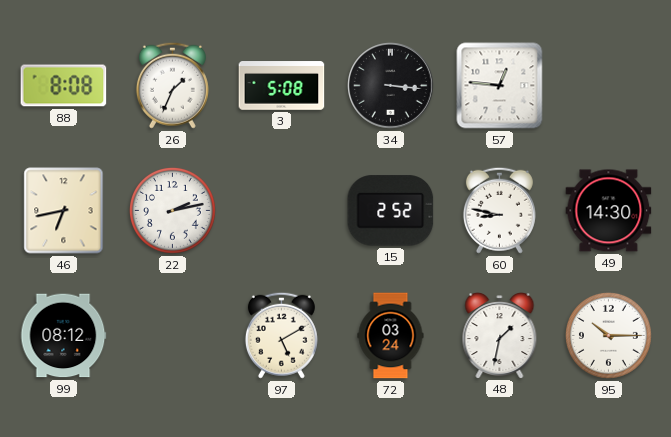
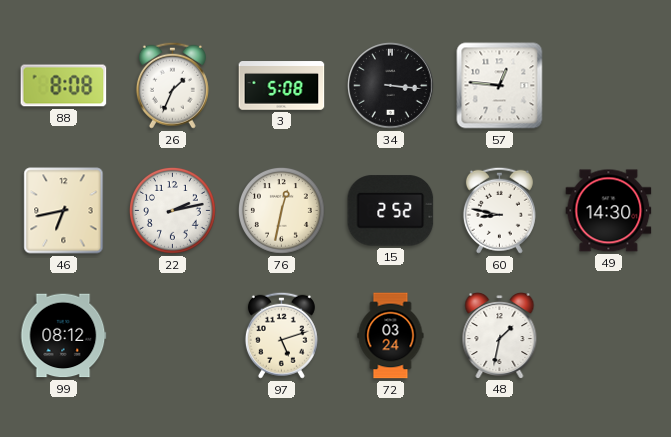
76: none -> 12:32
97: 5:10 -> 5:12
95: 10:15 -> none
